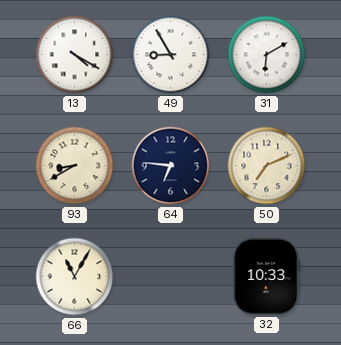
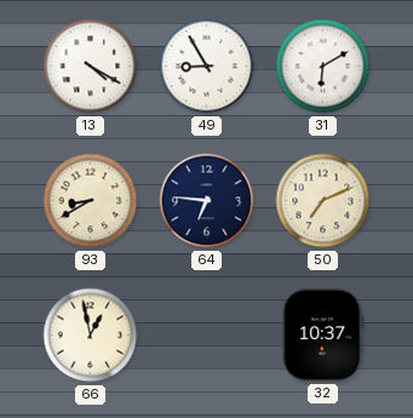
66: 11:05 -> 12:58
32: 10:33 -> 10:37
